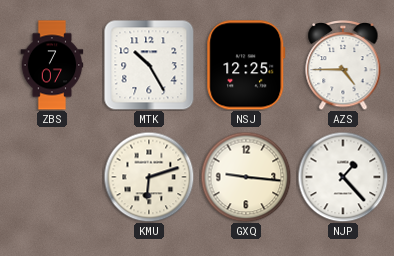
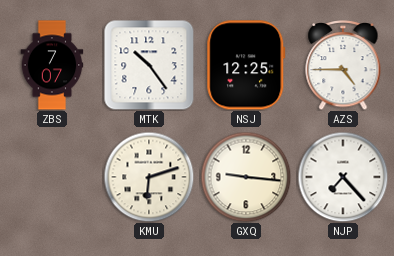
MTK: 10:25 -> 10:24
NJP: 1:23 -> 7:23
